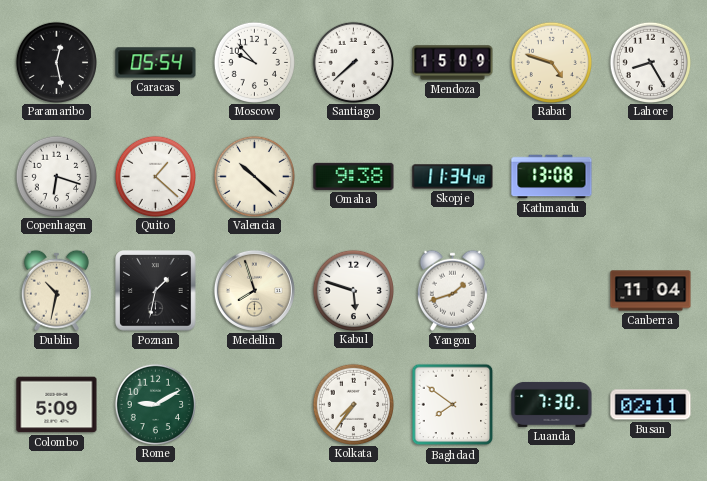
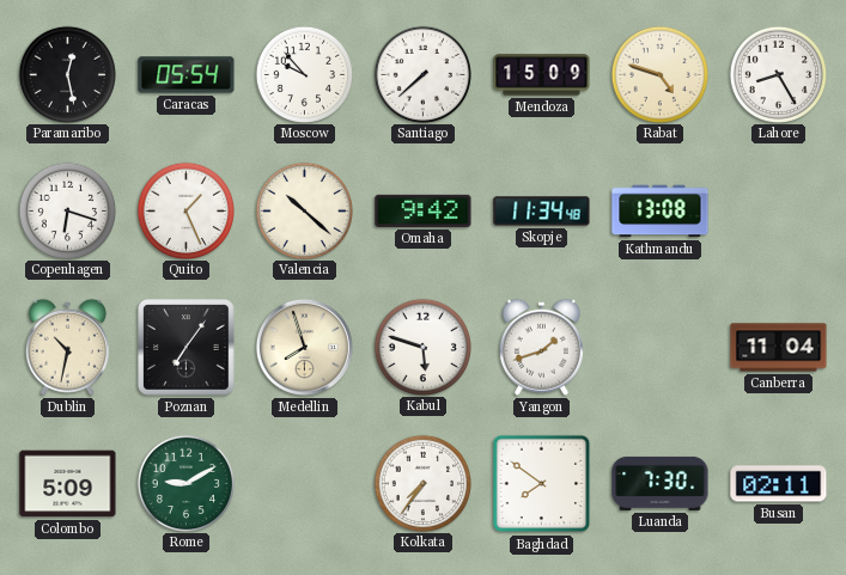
Quito: 1:22 -> 1:26
Omaha: 9:38 -> 9:42
Poznan: 1:32 -> 7:06
